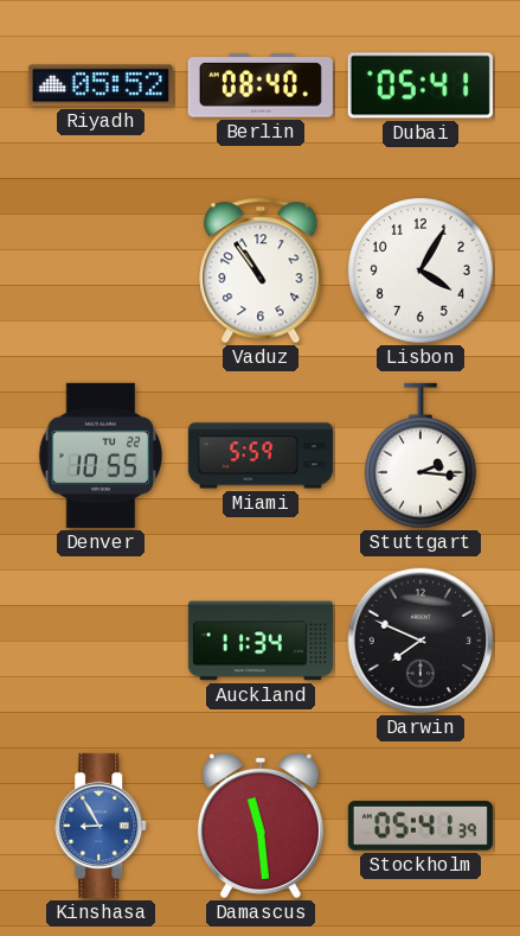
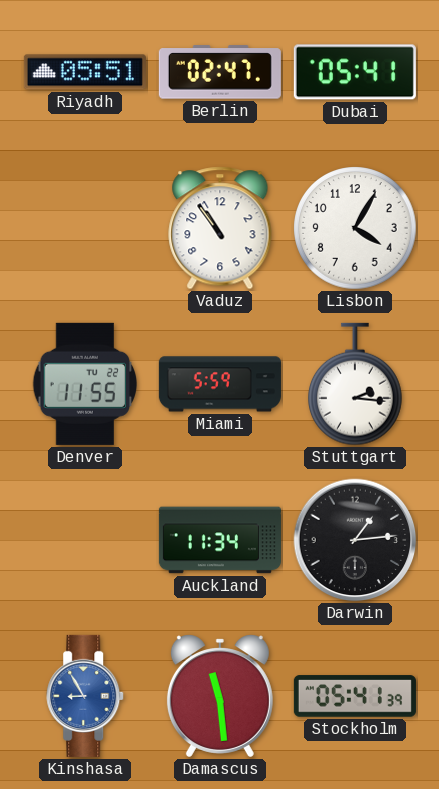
Riyadh: 05:52 -> 05:51
Berlin: 08:40 -> 02:47
Denver: 10:55 -> 11:55
Darwin: 7:49 -> 1:14
